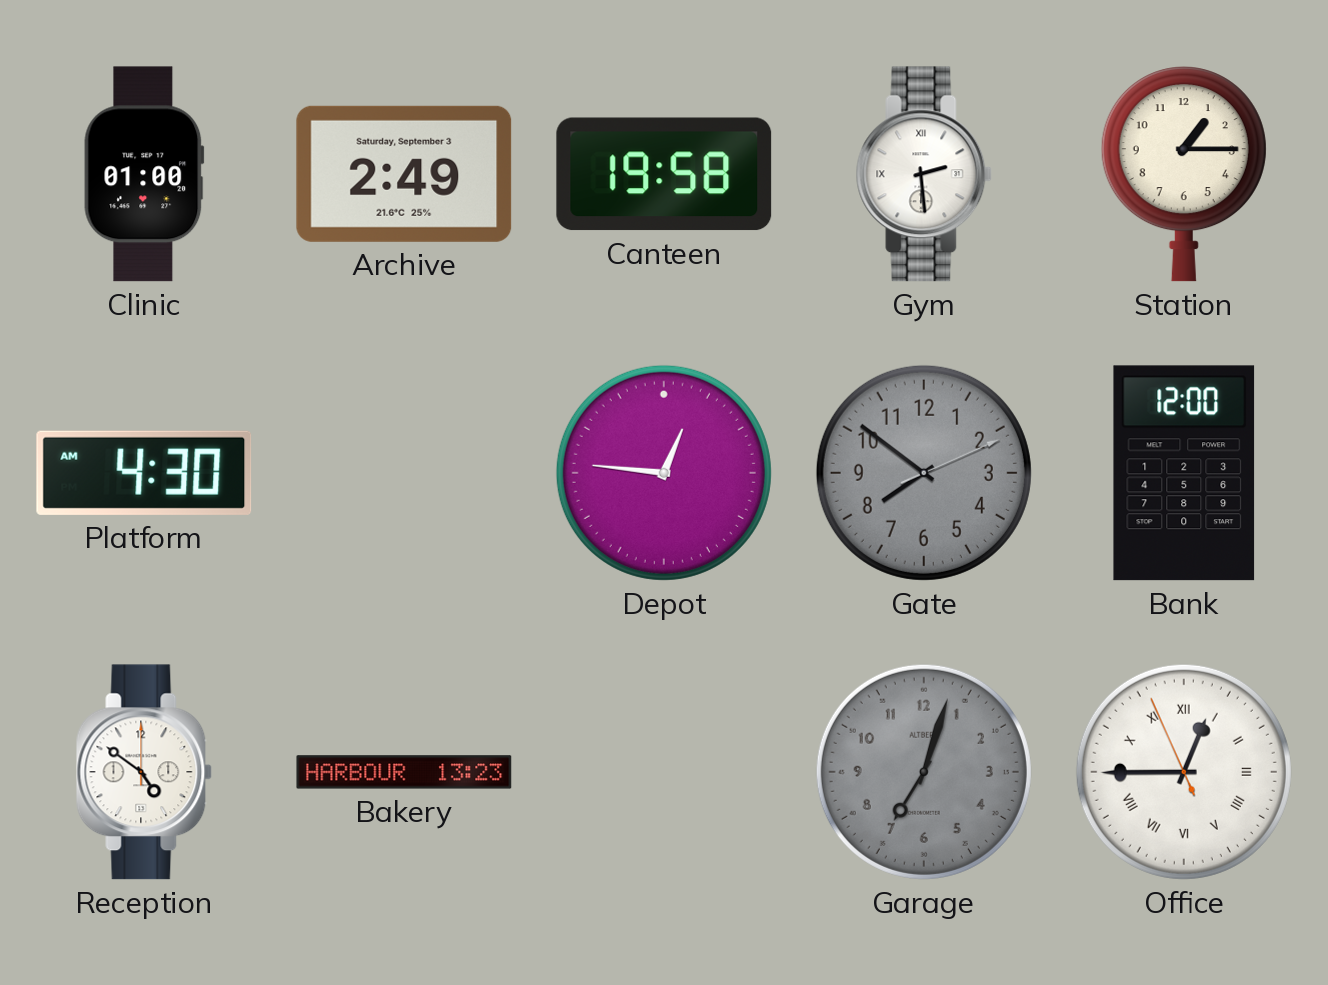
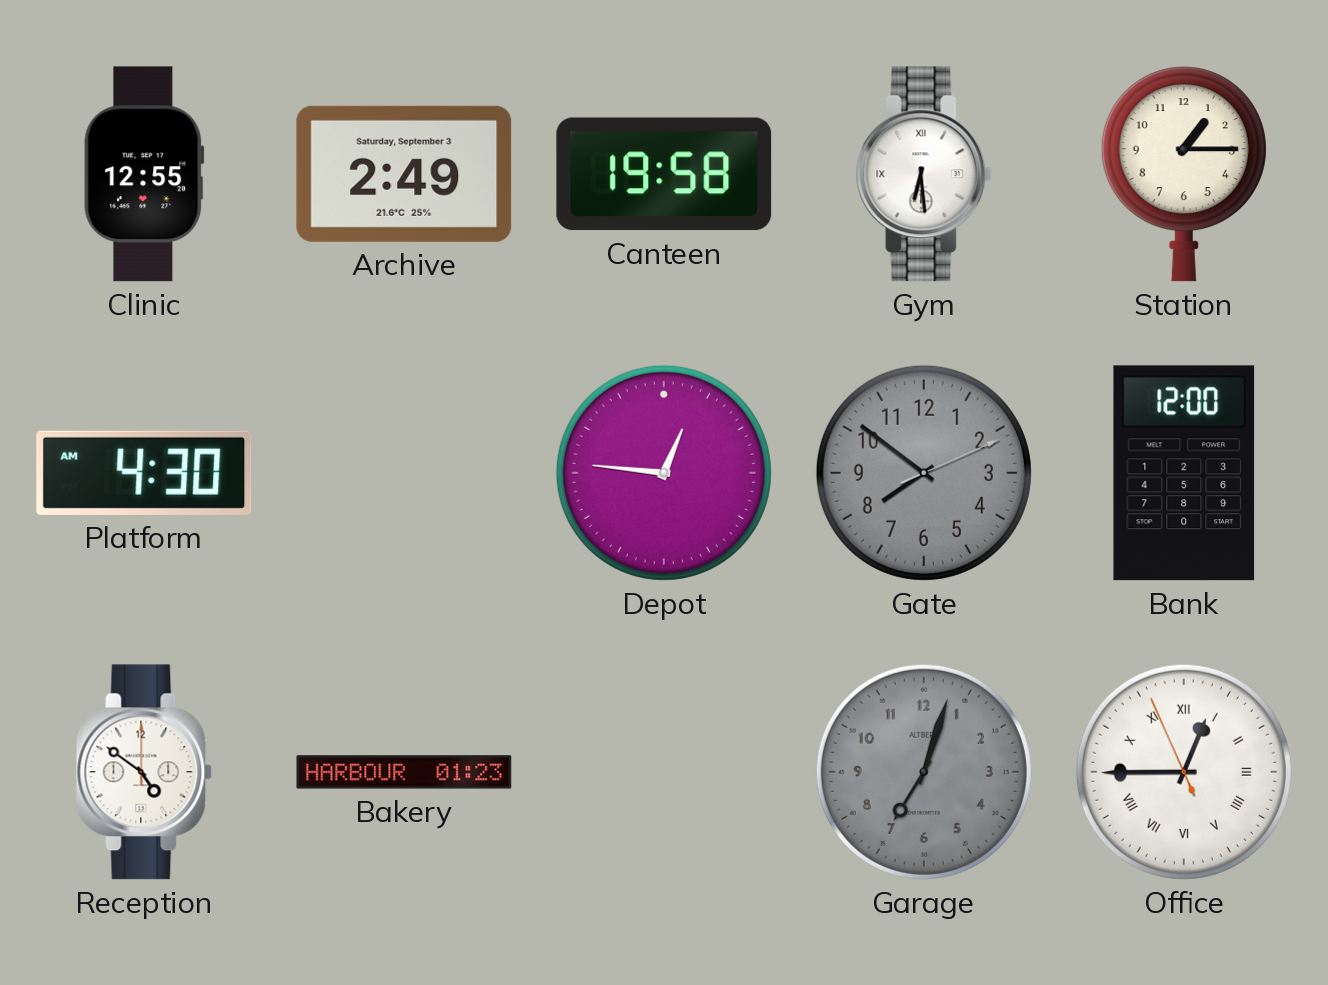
Clinic: 01:00 -> 12:55
Gym: 2:29 -> 6:29
Bakery: 13:23 -> 01:23
